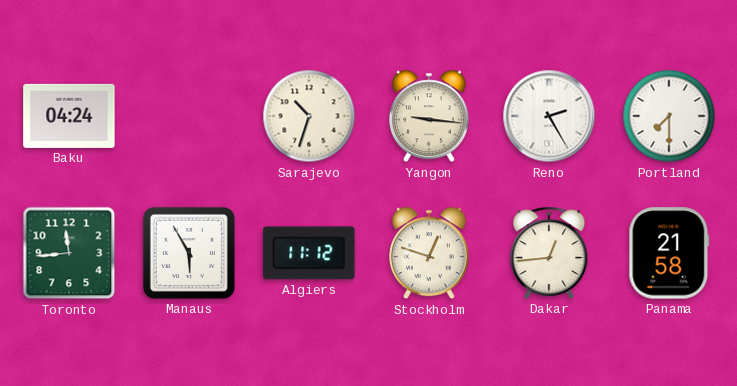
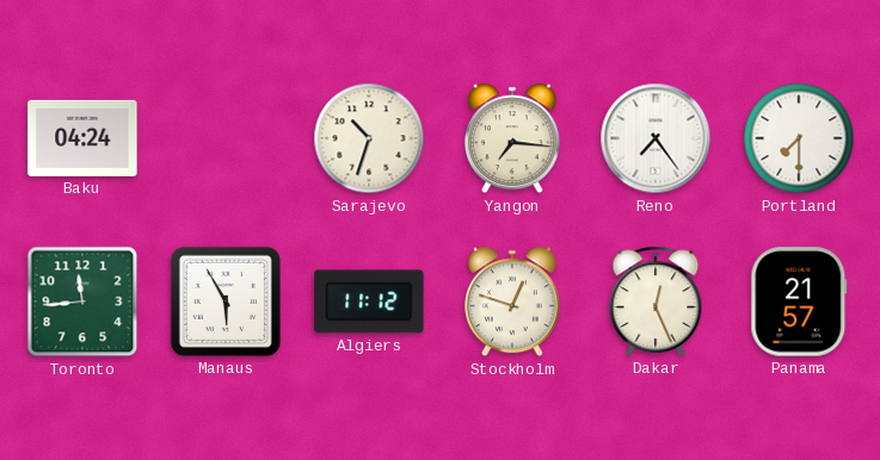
Yangon: 9:16 -> 7:16
Reno: 2:25 -> 7:24
Dakar: 12:44 -> 12:26
Panama: 21:58 -> 21:57
